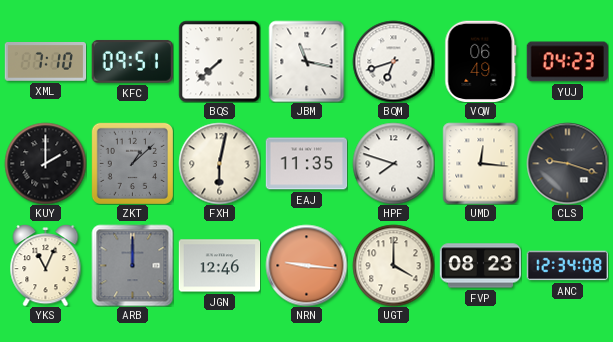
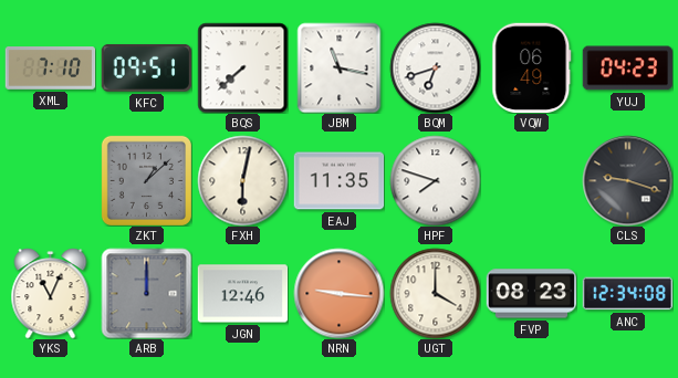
KUY: 2:00 -> none
UMD: 12:16 -> none
